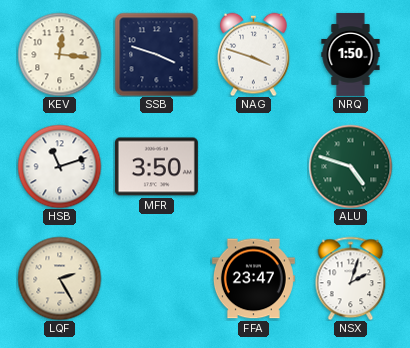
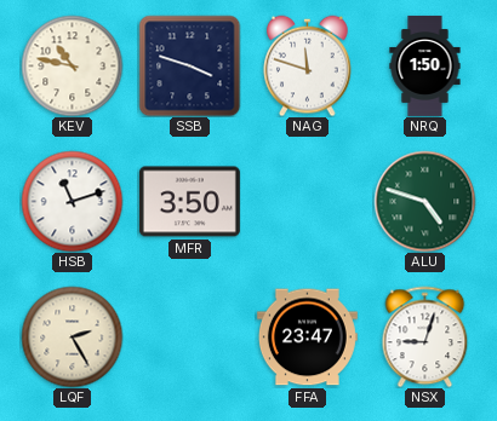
KEV: 12:16 -> 10:47
NAG: 3:48 -> 11:48
NSX: 2:03 -> 9:03
